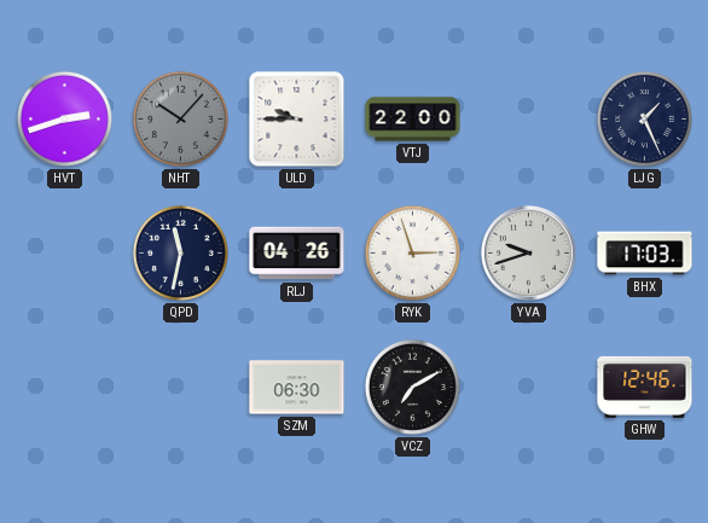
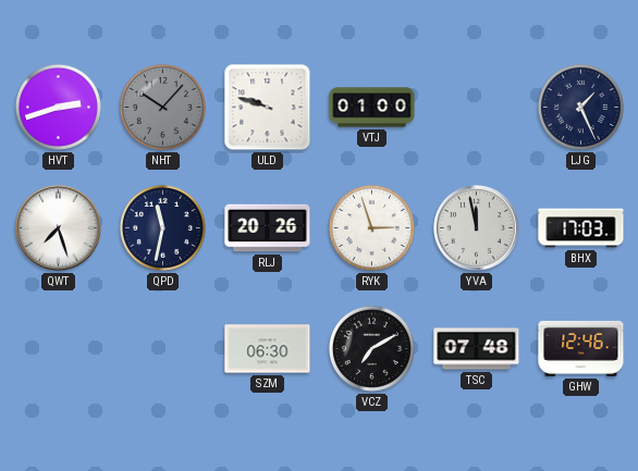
ULD: 9:45 -> 9:48
VTJ: 22:00 -> 01:00
QWT: none -> 7:27
RLJ: 04:26 -> 20:26
YVA: 9:42 -> 11:58
TSC: none -> 07:48
